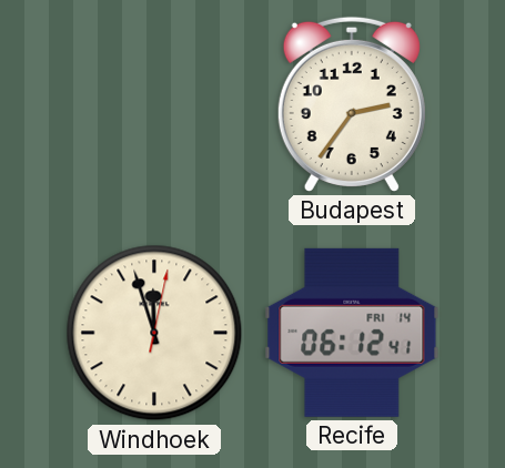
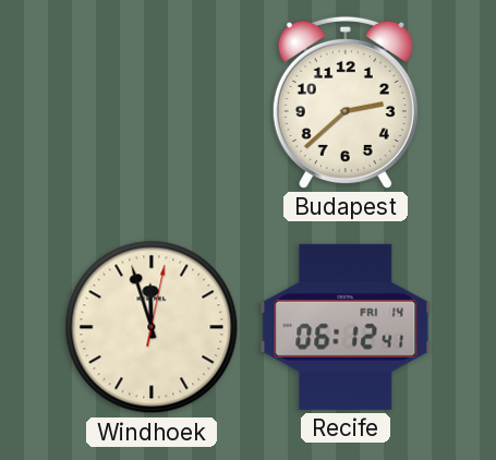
Budapest: 2:36 -> 2:38
